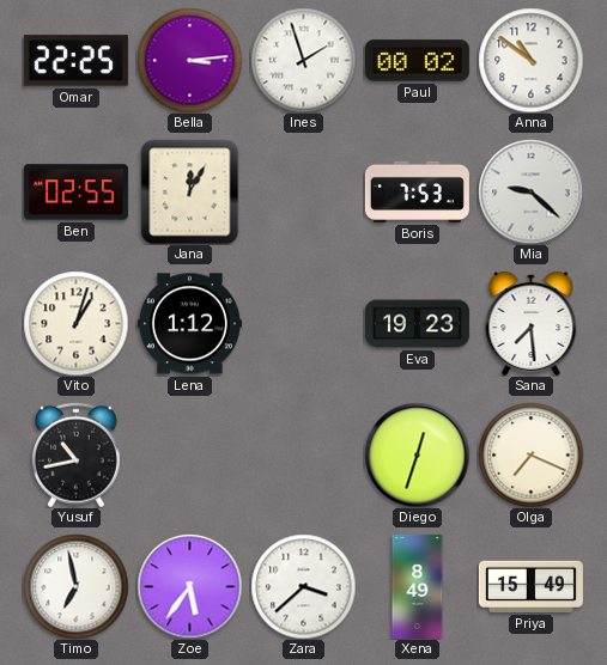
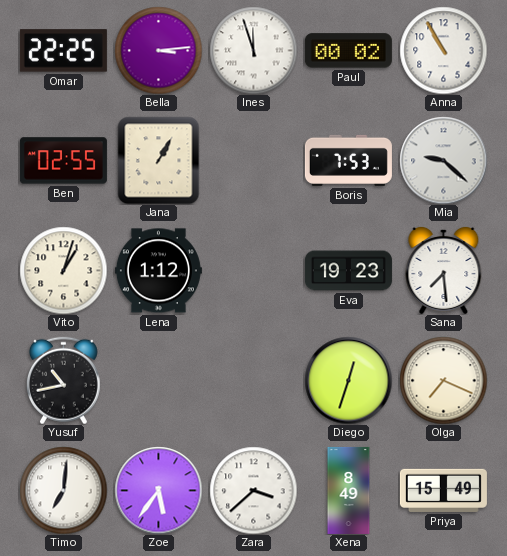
Ines: 1:57 -> 11:57
Anna: 10:51 -> 10:55
Jana: 12:05 -> 1:05
Timo: 6:58 -> 7:01
